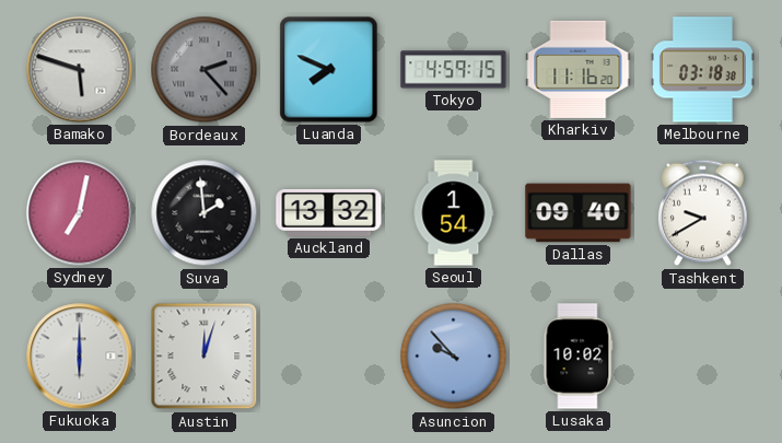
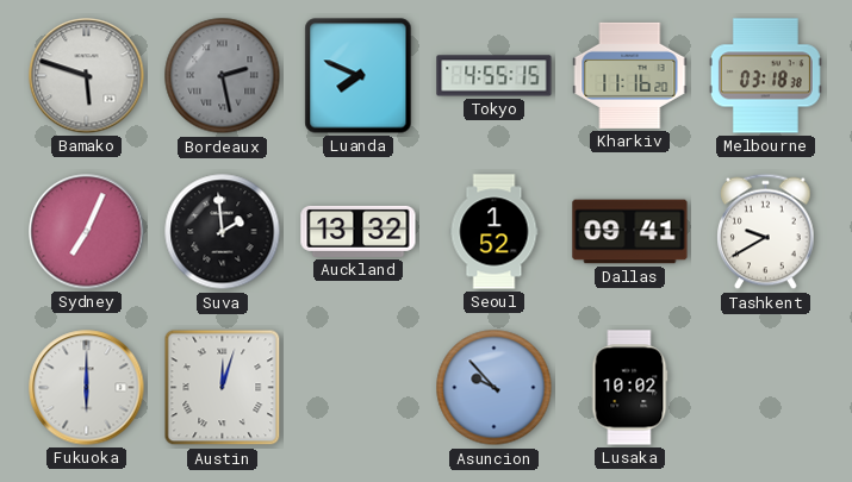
Bordeaux: 2:23 -> 2:28
Tokyo: 4:59 -> 4:55
Sydney: 7:02 -> 7:04
Seoul: 1:54 -> 1:52
Dallas: 09:40 -> 09:41
